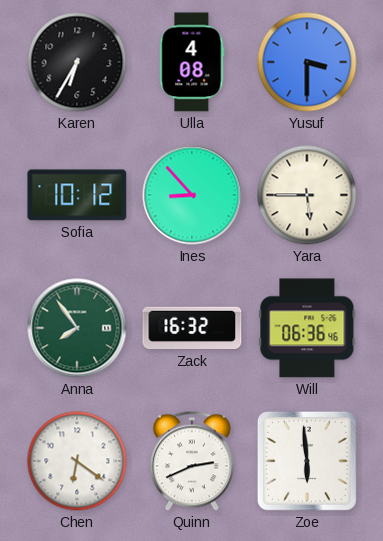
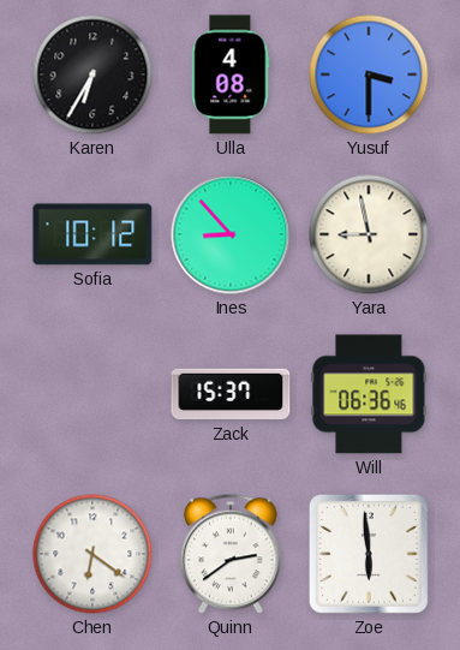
Yara: 5:45 -> 8:58
Anna: 7:54 -> none
Zack: 16:32 -> 15:37
Quinn: 2:41 -> 2:39
